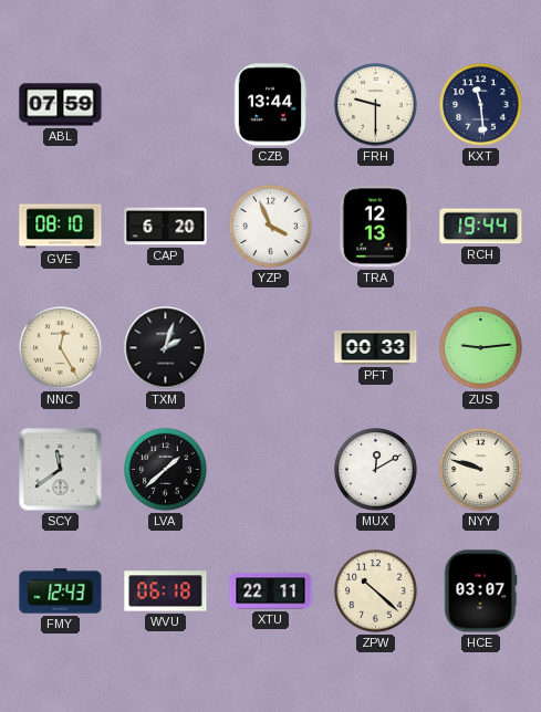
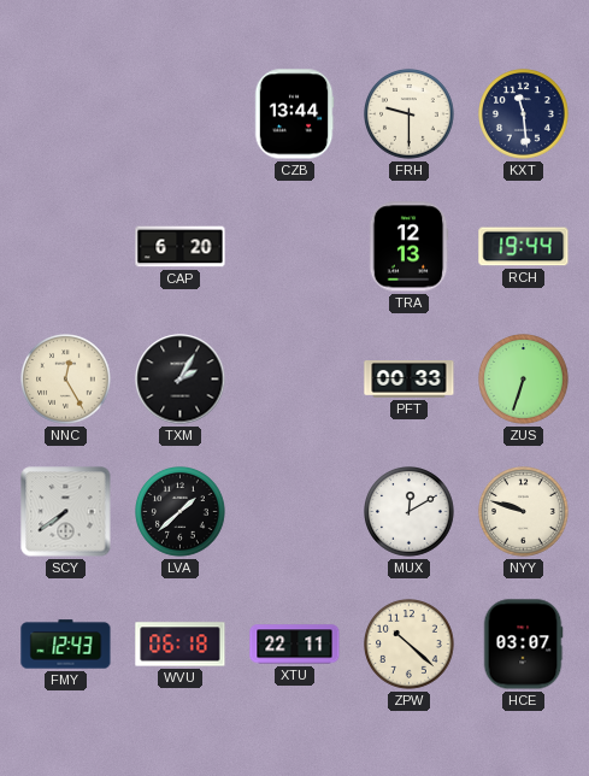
ABL: 07:59 -> none
GVE: 08:10 -> none
YZP: 3:56 -> none
TXM: 2:03 -> 2:05
ZUS: 9:14 -> 6:33
SCY: 11:39 -> 7:39
